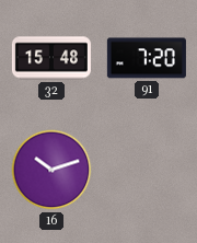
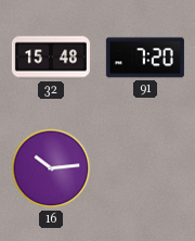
16: 10:12 -> 10:14
